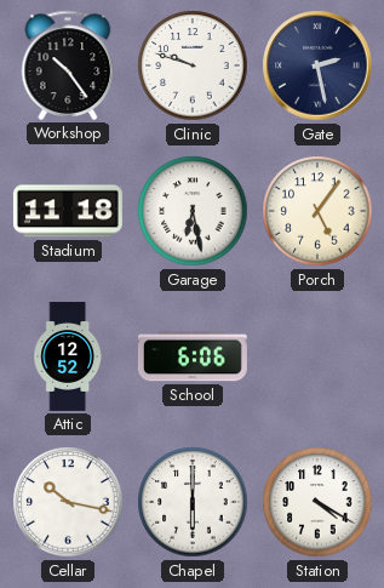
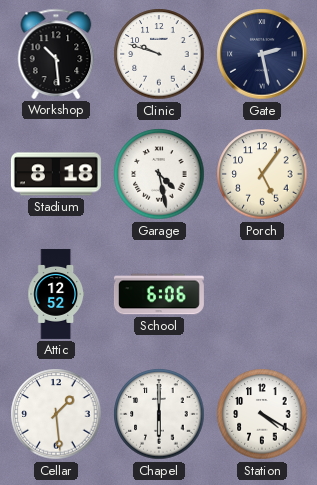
Workshop: 10:24 -> 10:29
Stadium: 11:18 -> 8:18
Garage: 6:28 -> 4:28
Cellar: 10:17 -> 1:29
